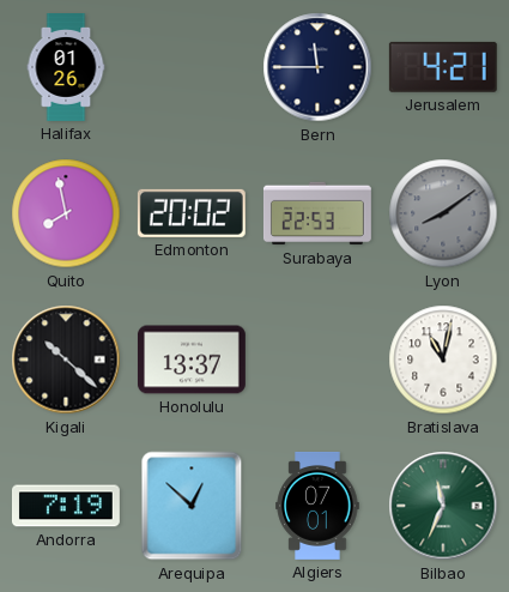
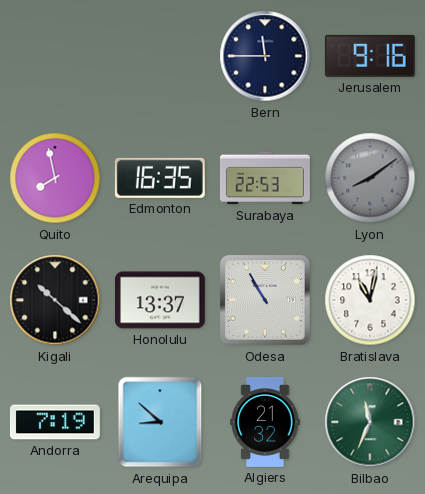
Halifax: 01:26 -> none
Jerusalem: 4:21 -> 9:16
Edmonton: 20:02 -> 16:35
Odesa: none -> 10:55
Arequipa: 12:52 -> 8:52
Algiers: 07:01 -> 21:32
